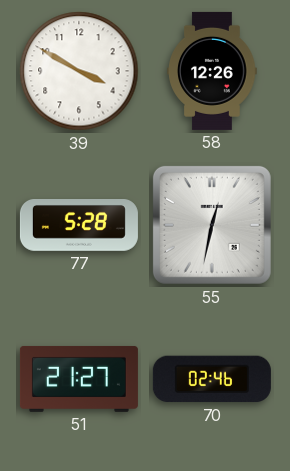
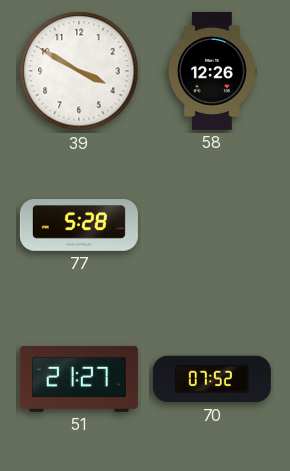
55: 12:32 -> none
70: 02:46 -> 07:52
